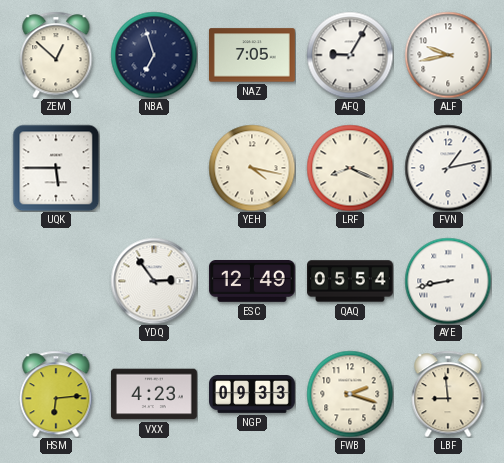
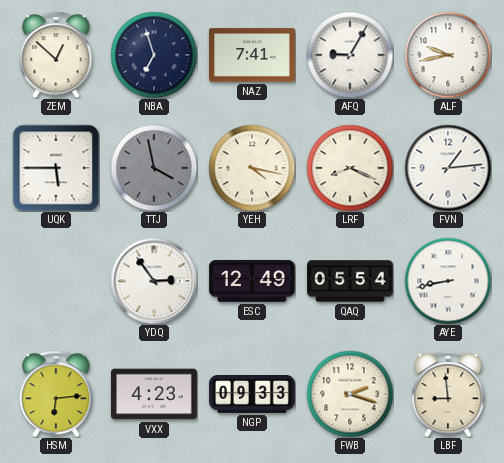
NAZ: 7:05 -> 7:41
TTJ: none -> 3:58
FVN: 1:13 -> 1:14
